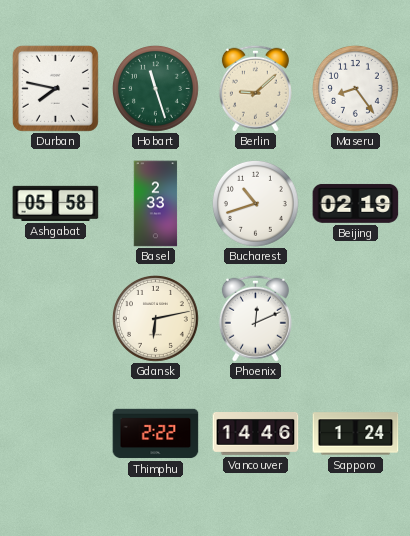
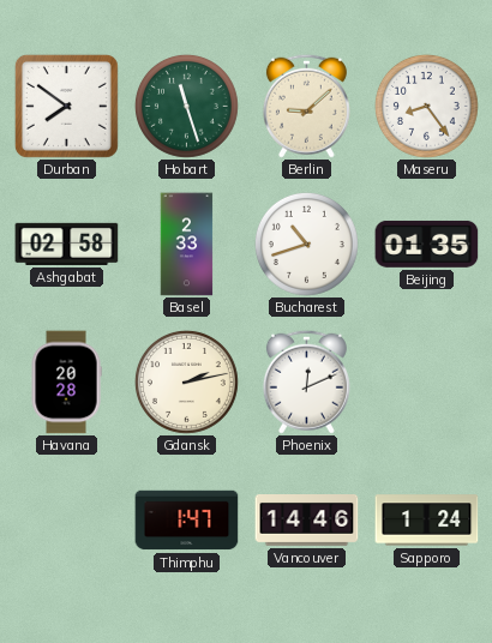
Durban: 7:47 -> 7:51
Ashgabat: 05:58 -> 02:58
Beijing: 02:19 -> 01:35
Havana: none -> 20:28
Gdansk: 6:13 -> 2:13
Thimphu: 2:22 -> 1:47
